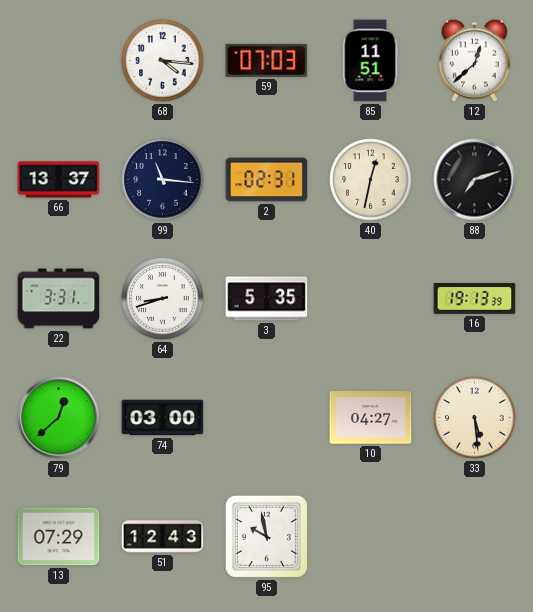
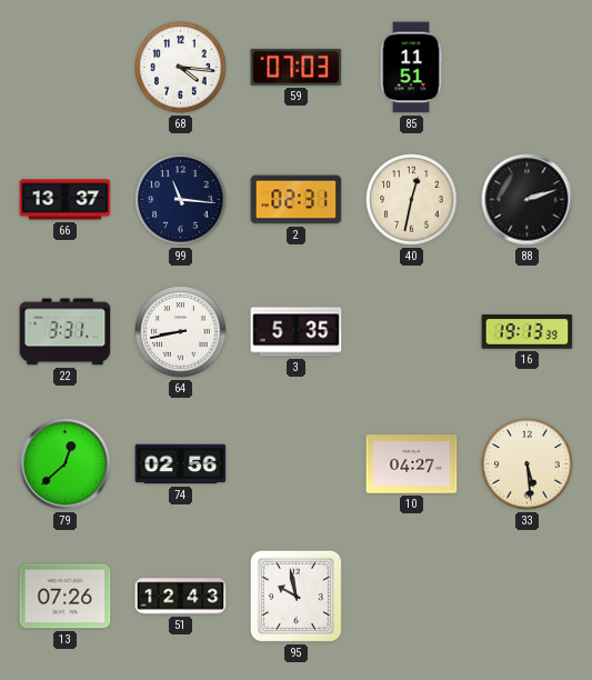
12: 12:38 -> none
88: 7:12 -> 2:12
64: 8:42 -> 8:43
74: 03:00 -> 02:56
13: 07:29 -> 07:26
